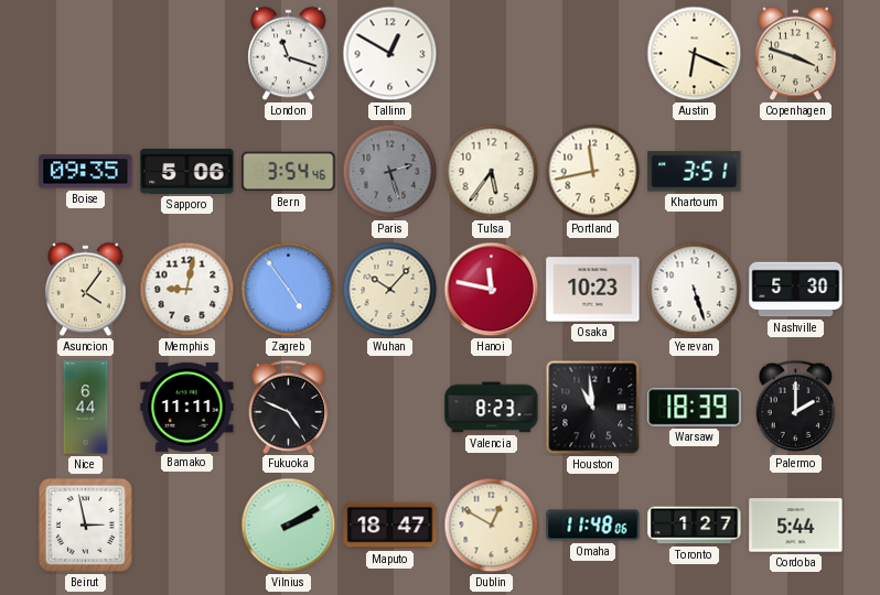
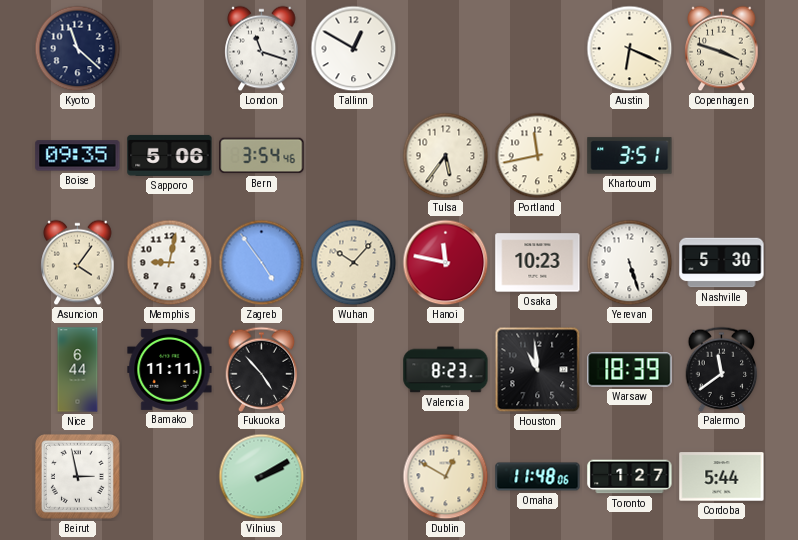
Kyoto: none -> 11:22
Paris: 2:27 -> none
Fukuoka: 4:49 -> 4:53
Palermo: 2:00 -> 11:39
Maputo: 18:47 -> none
